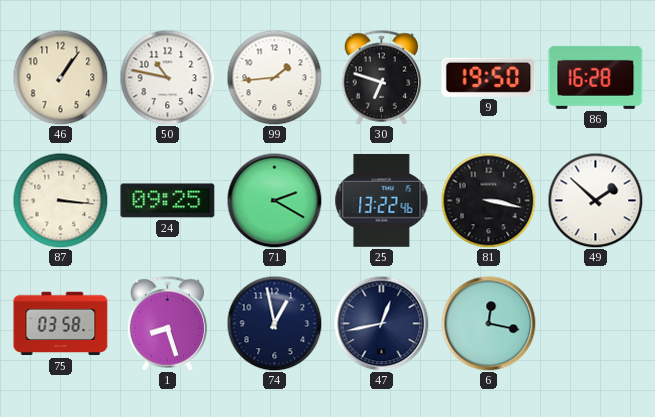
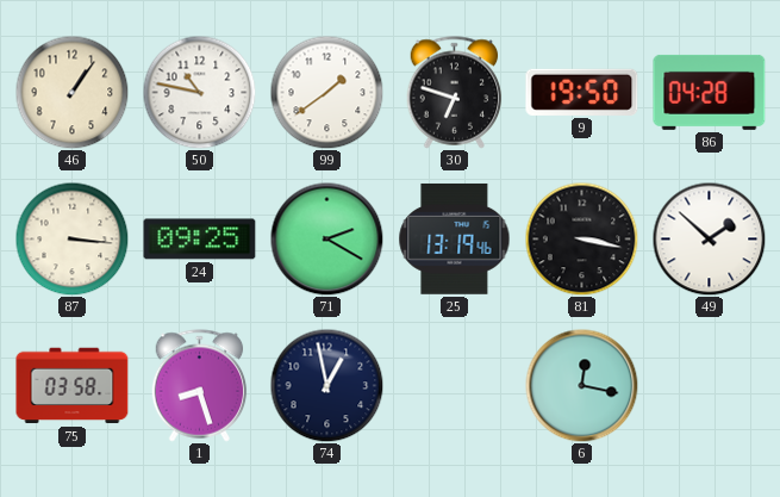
99: 1:44 -> 1:39
86: 16:28 -> 04:28
25: 13:22 -> 13:19
47: 12:43 -> none
